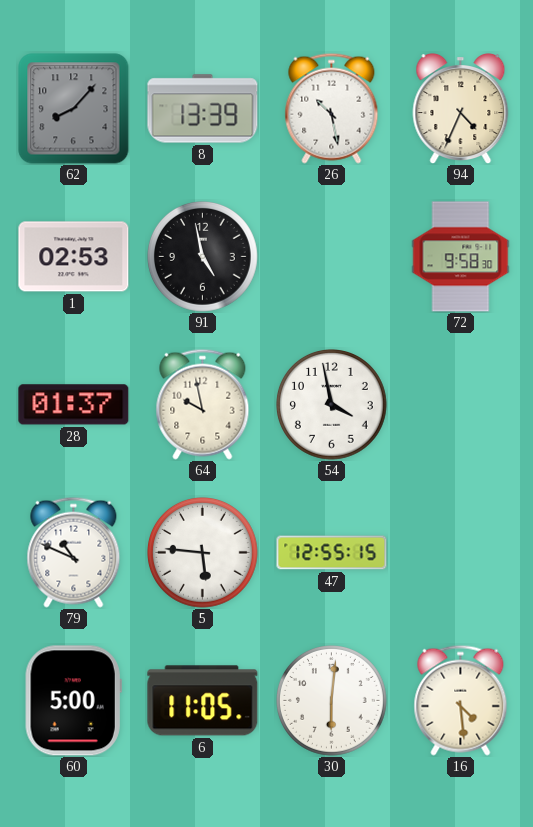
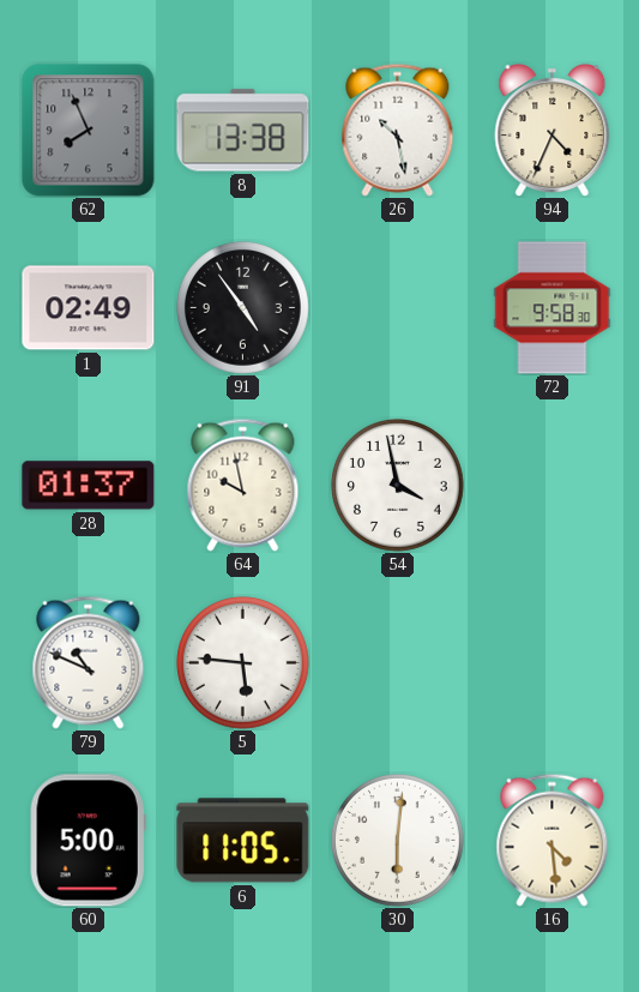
62: 8:07 -> 7:56
8: 13:39 -> 13:38
1: 02:53 -> 02:49
91: 4:58 -> 4:54
47: 12:55 -> none
